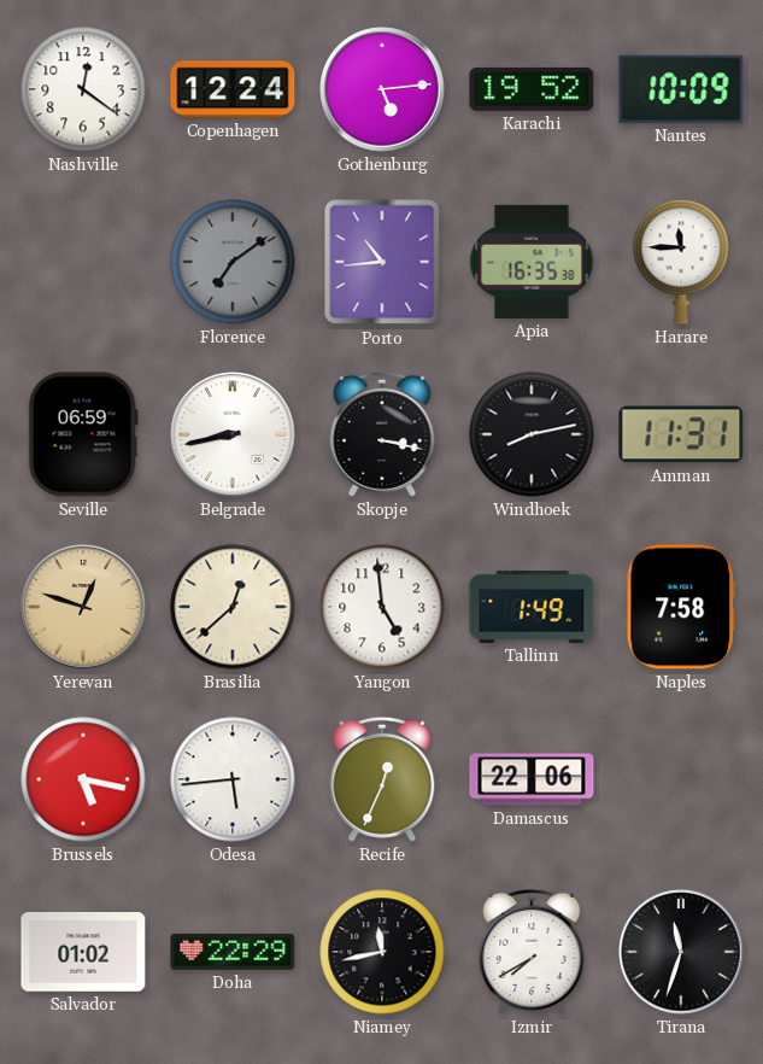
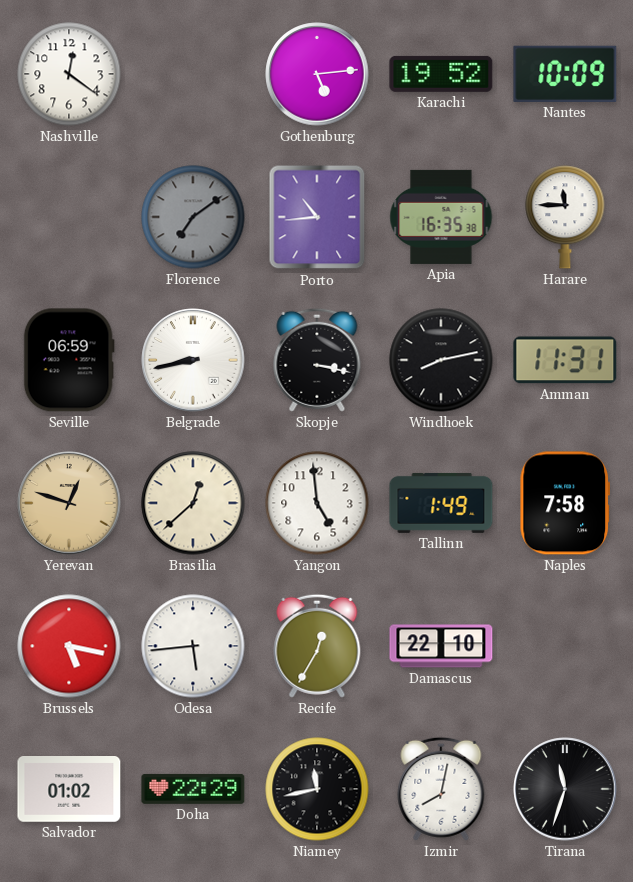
Copenhagen: 12:24 -> none
Recife: 12:34 -> 12:35
Damascus: 22:06 -> 22:10
Izmir: 7:40 -> 8:02
